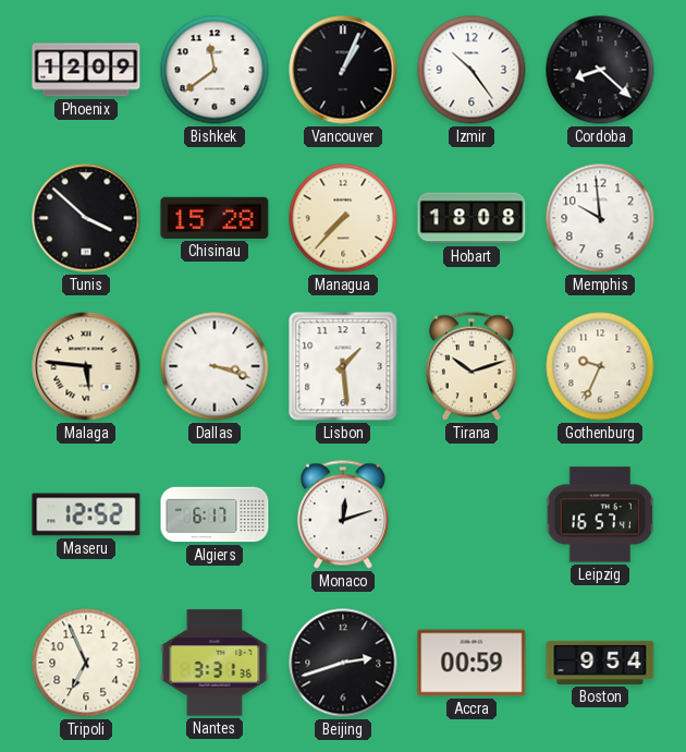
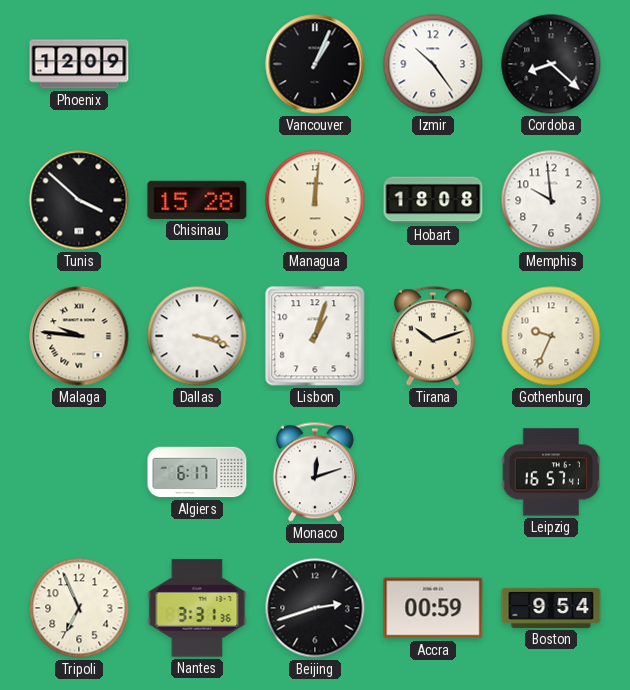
Bishkek: 11:39 -> none
Managua: 7:37 -> 12:01
Malaga: 5:46 -> 9:46
Lisbon: 1:29 -> 1:03
Maseru: 12:52 -> none
